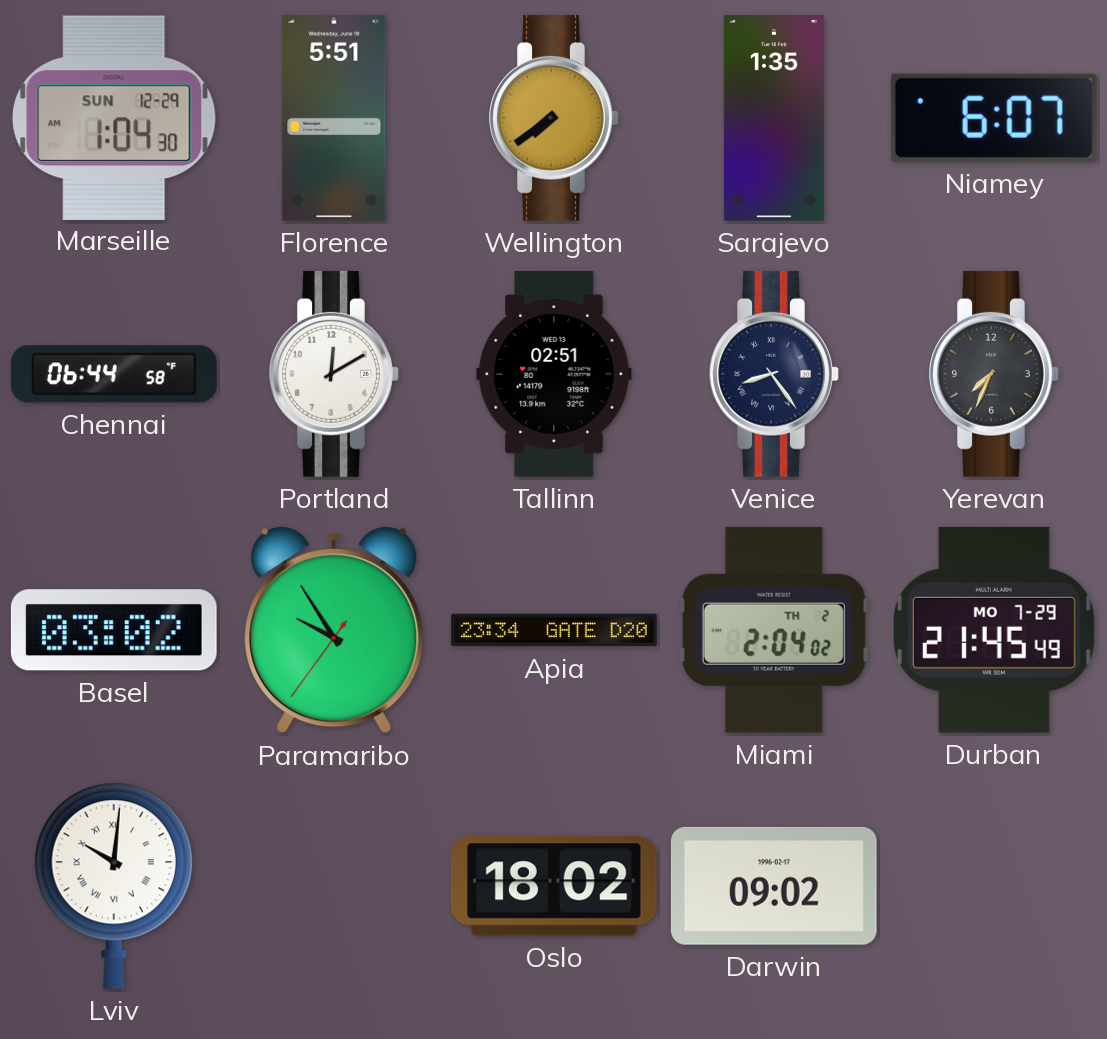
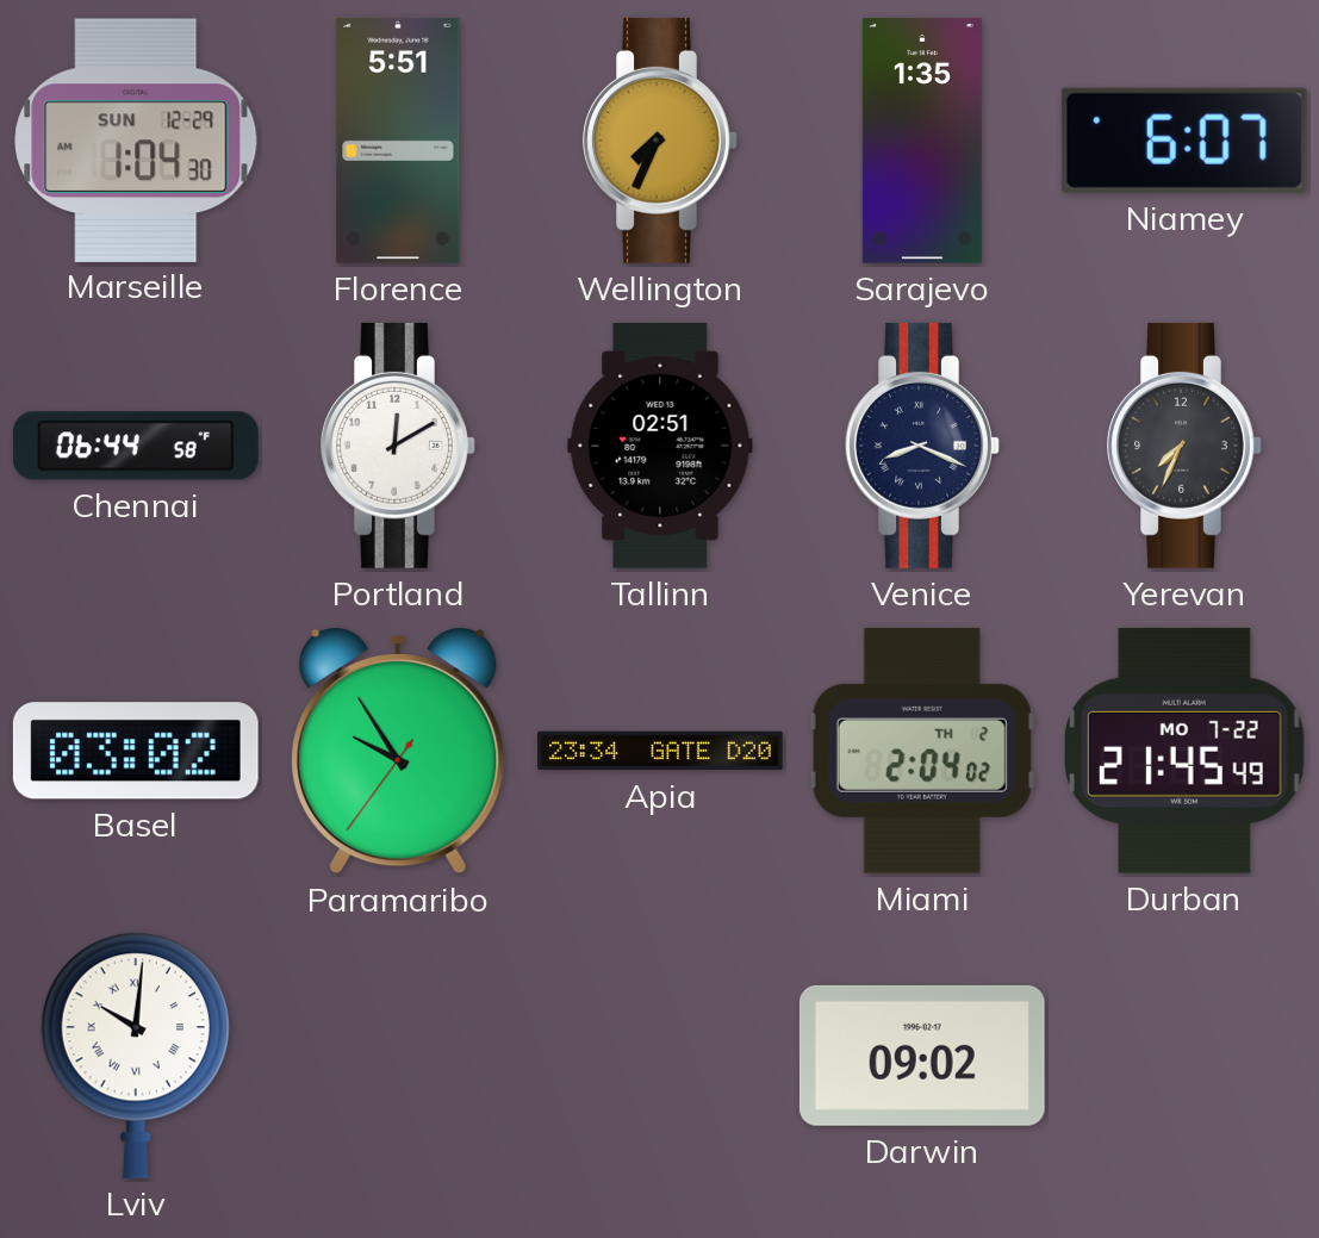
Wellington: 7:39 -> 7:34
Venice: 8:24 -> 8:19
Durban date: MO 7-29 -> MO 7-22
Oslo: 18:02 -> none
